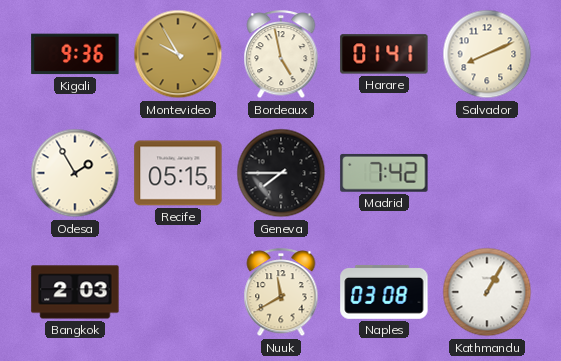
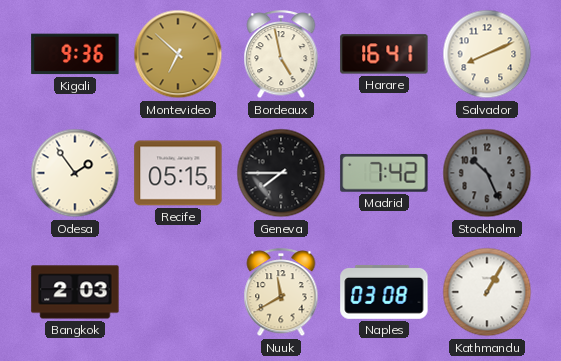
Montevideo: 9:55 -> 6:52
Harare: 01:41 -> 16:41
Odesa: 1:55 -> 1:54
Stockholm: none -> 10:26
